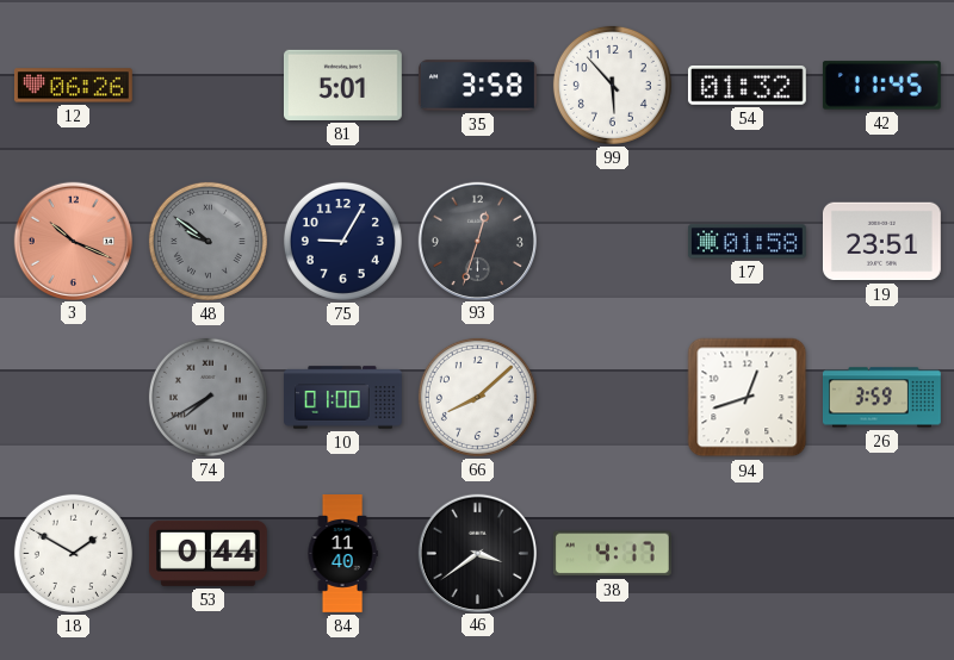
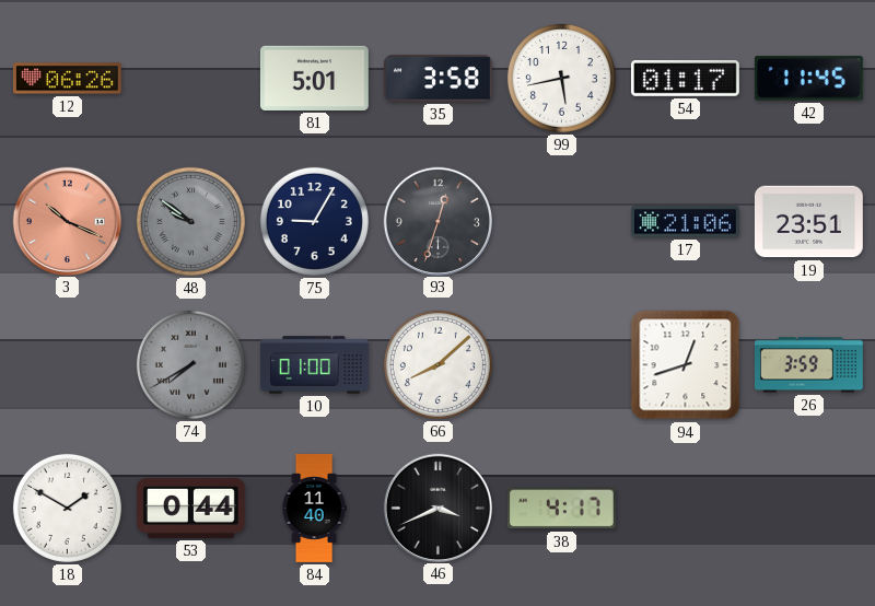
99: 5:53 -> 5:43
54: 01:32 -> 01:17
17: 01:58 -> 21:06
46: 3:39 -> 3:41
